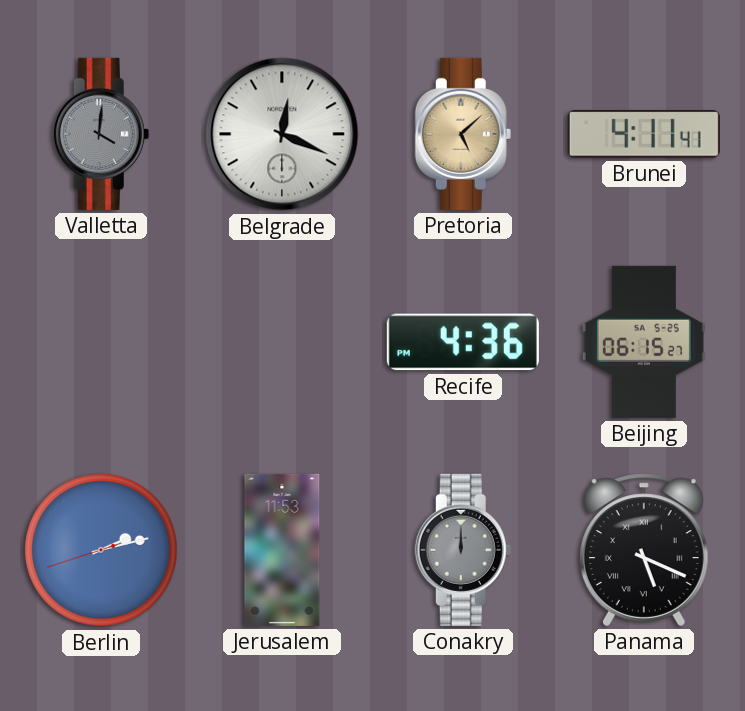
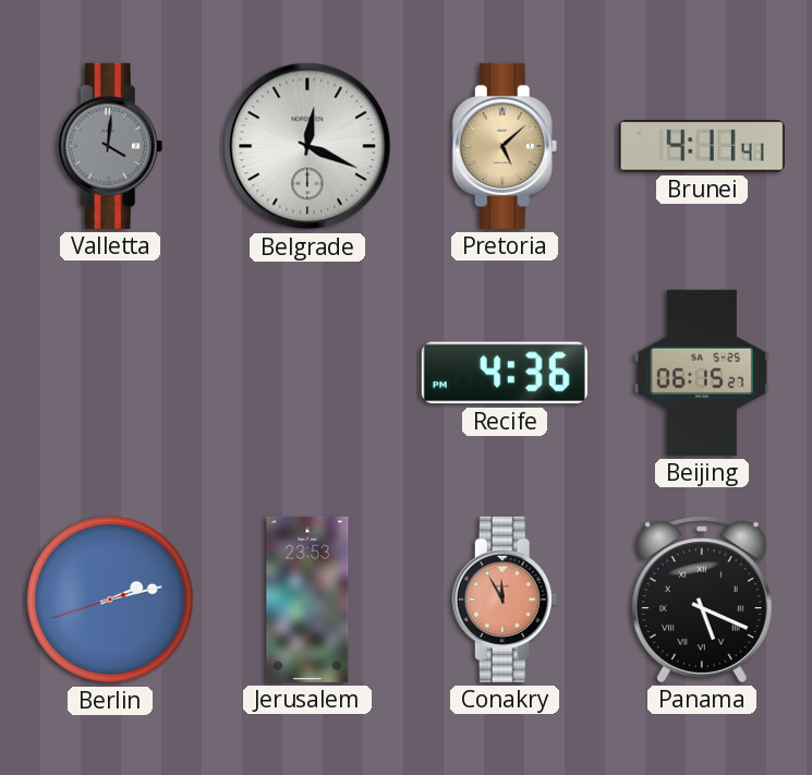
Jerusalem: 11:53 -> 23:53
Conakry: 12:00 -> 11:55
Conakry dial: grey -> salmon
